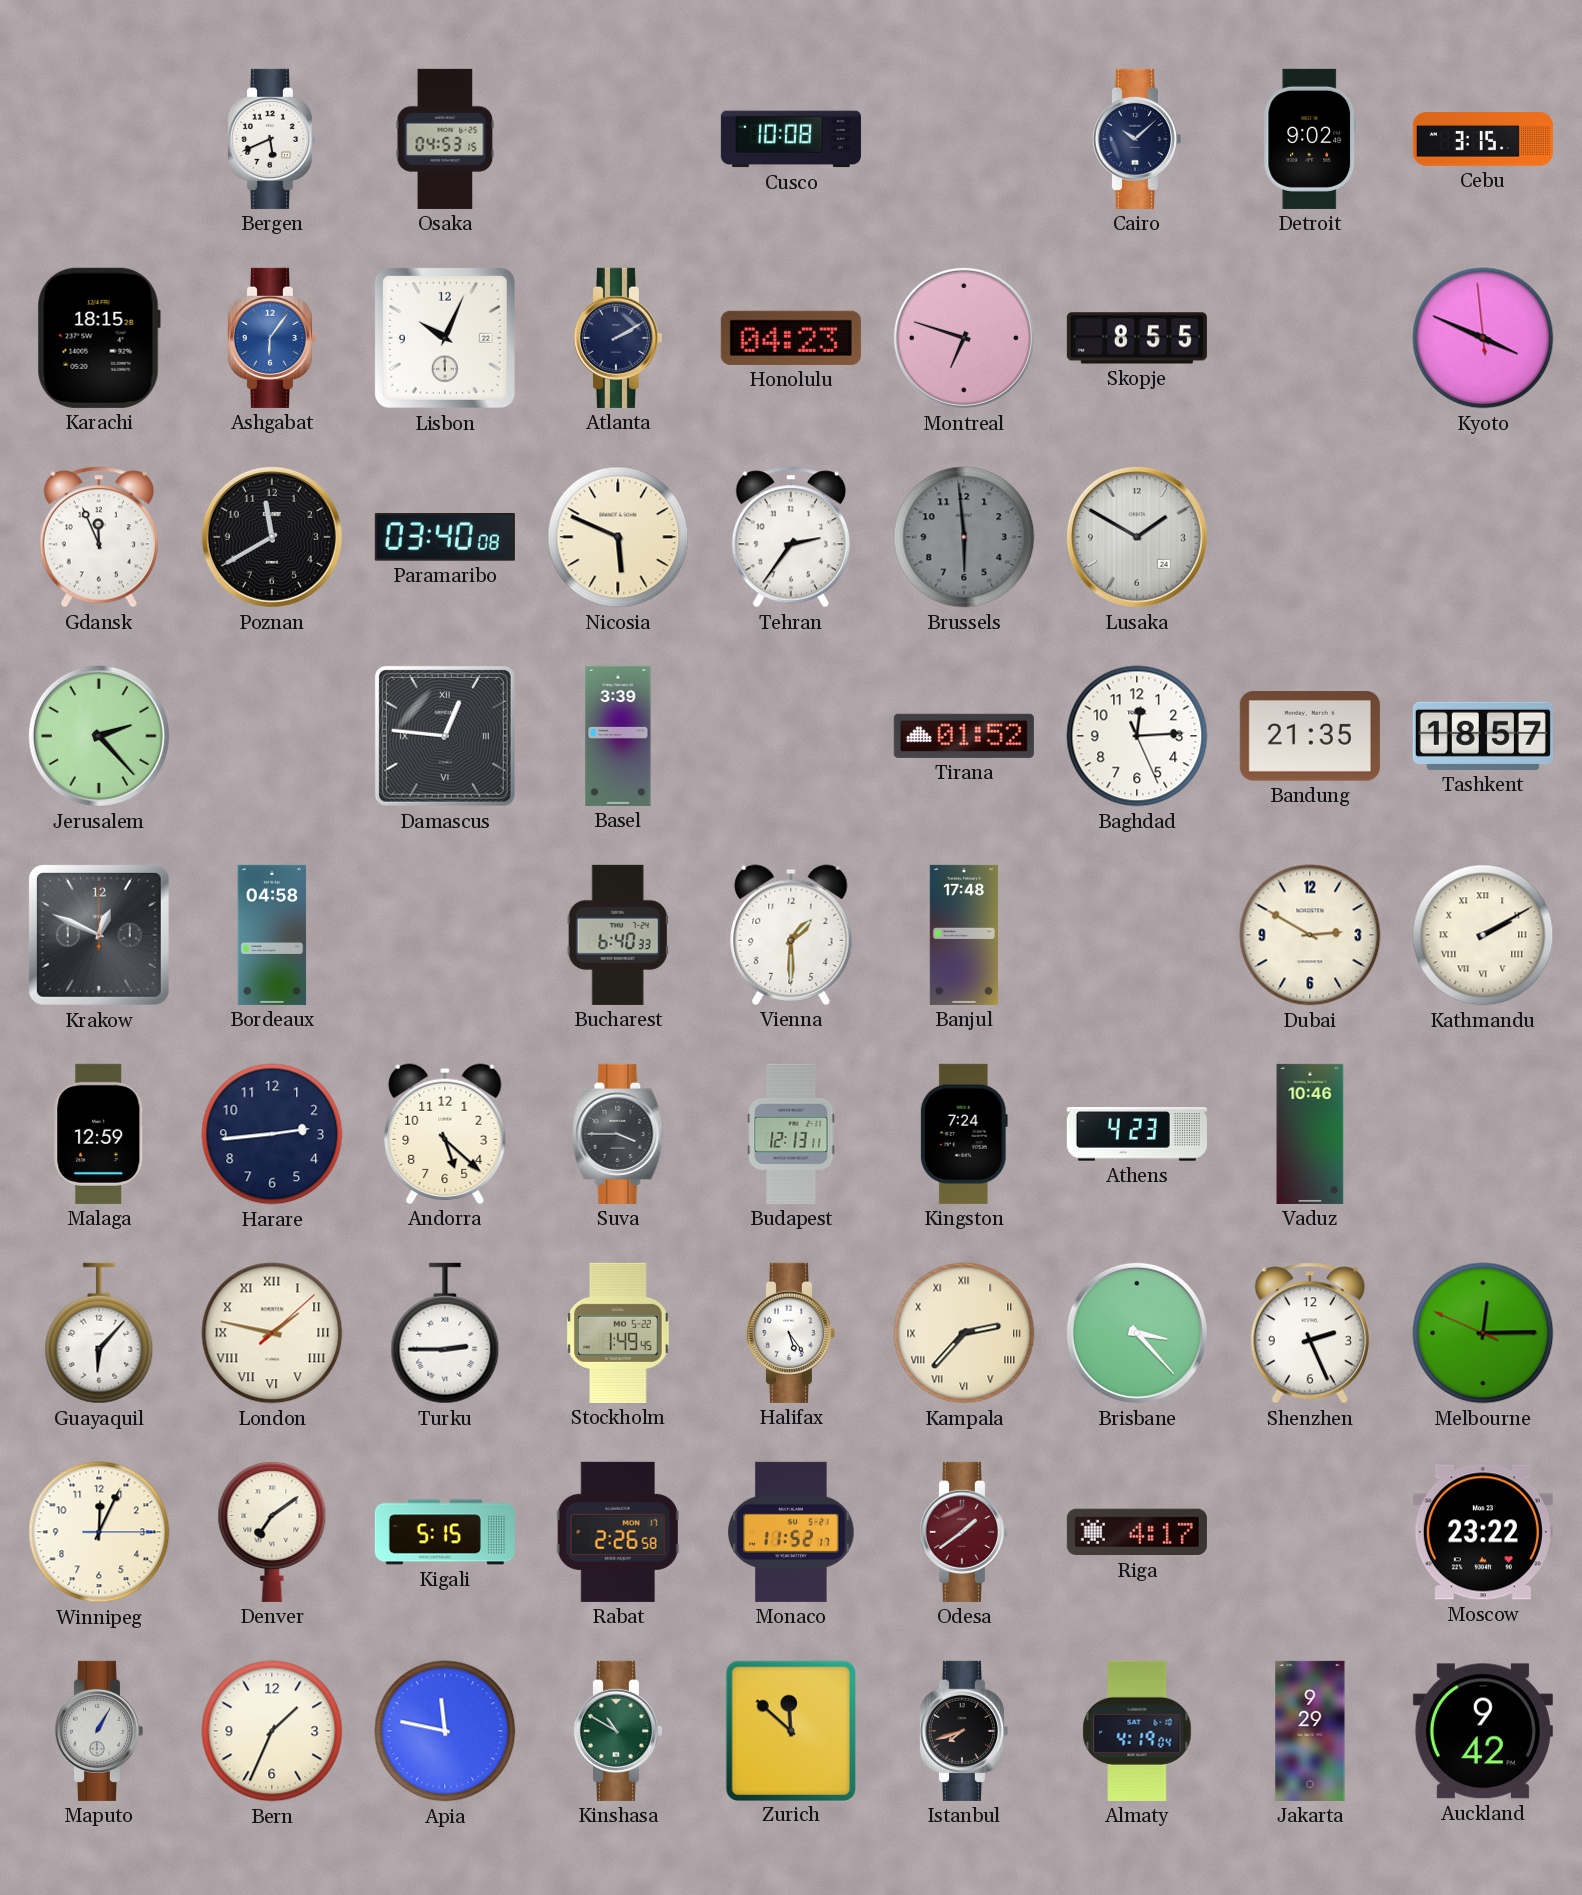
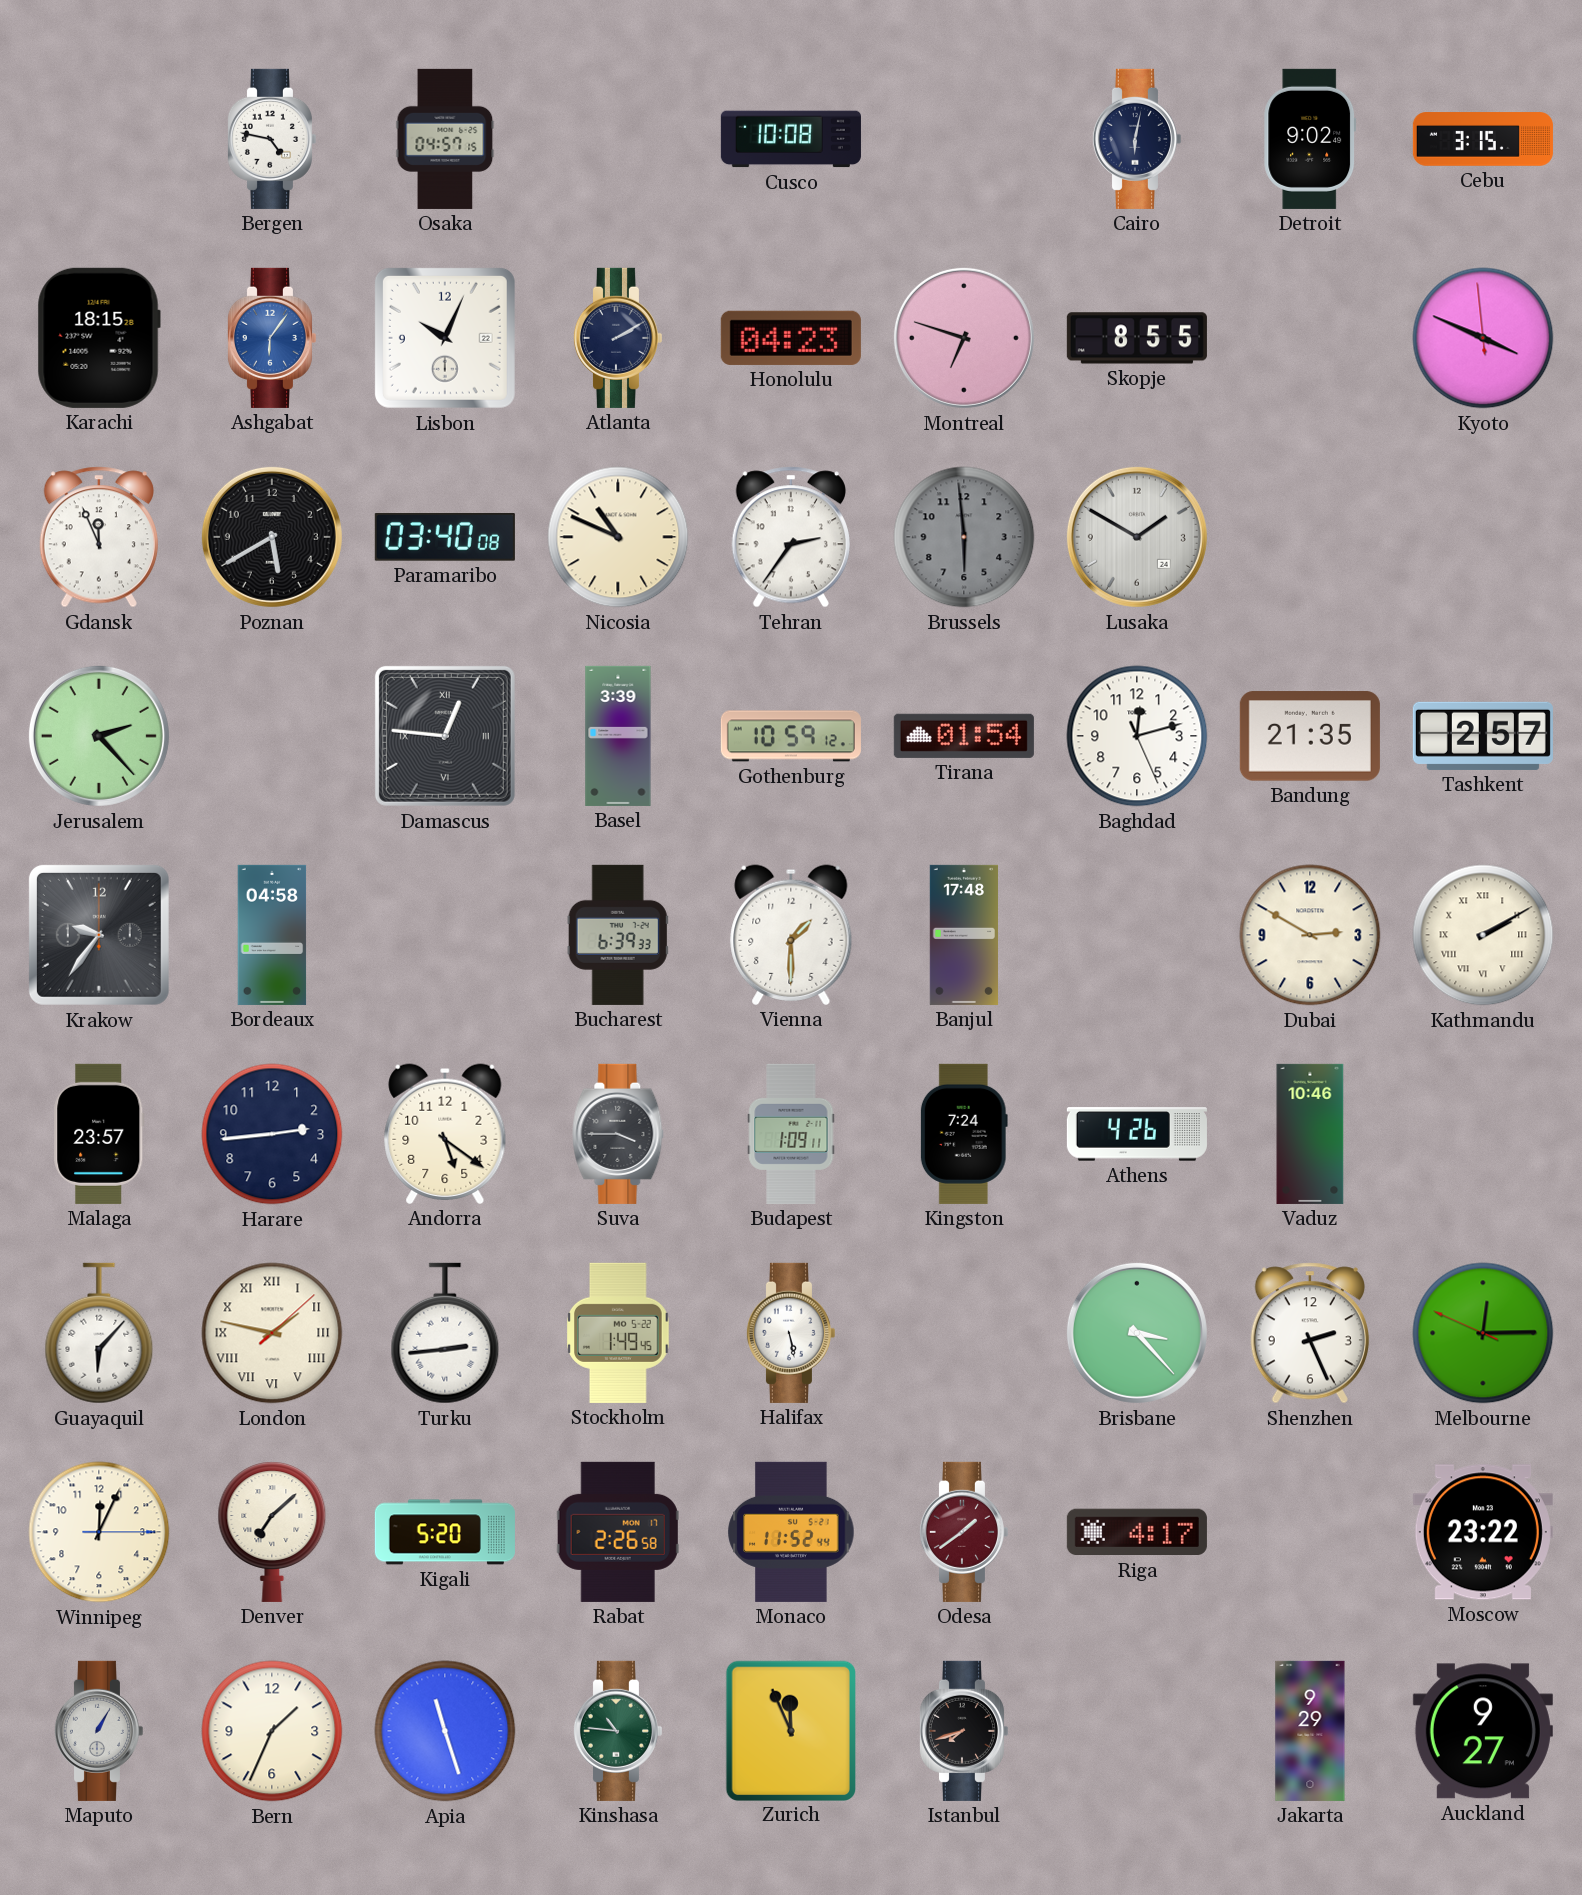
Bergen: 5:41 -> 4:47
Osaka: 04:53 -> 04:57
Cairo: 10:08 -> 6:02
Poznan: 11:40 -> 5:40
Nicosia: 5:49 -> 10:49
Gothenburg: none -> 10:59
Tirana: 01:52 -> 01:54
Baghdad: 12:14 -> 12:12
Tashkent: 18:57 -> 2:57
Krakow: 12:49 -> 9:36
Bucharest: 6:40 -> 6:39
Malaga: 12:59 -> 23:57
Andorra: 5:22 -> 5:21
Budapest: 12:13 -> 1:09
Athens: 4:23 -> 4:26
Turku: 2:45 -> 2:44
Halifax: 5:24 -> 5:28
Kampala: 2:37 -> none
Denver: 7:09 -> 7:08
Kigali: 5:15 -> 5:20
Monaco: 11:52:17 -> 11:52:44
Apia: 11:47 -> 11:27
Kinshasa: 10:50 -> 10:46
Zurich: 11:52 -> 11:56
Almaty: 4:19 -> none
Auckland: 9:42 -> 9:27
